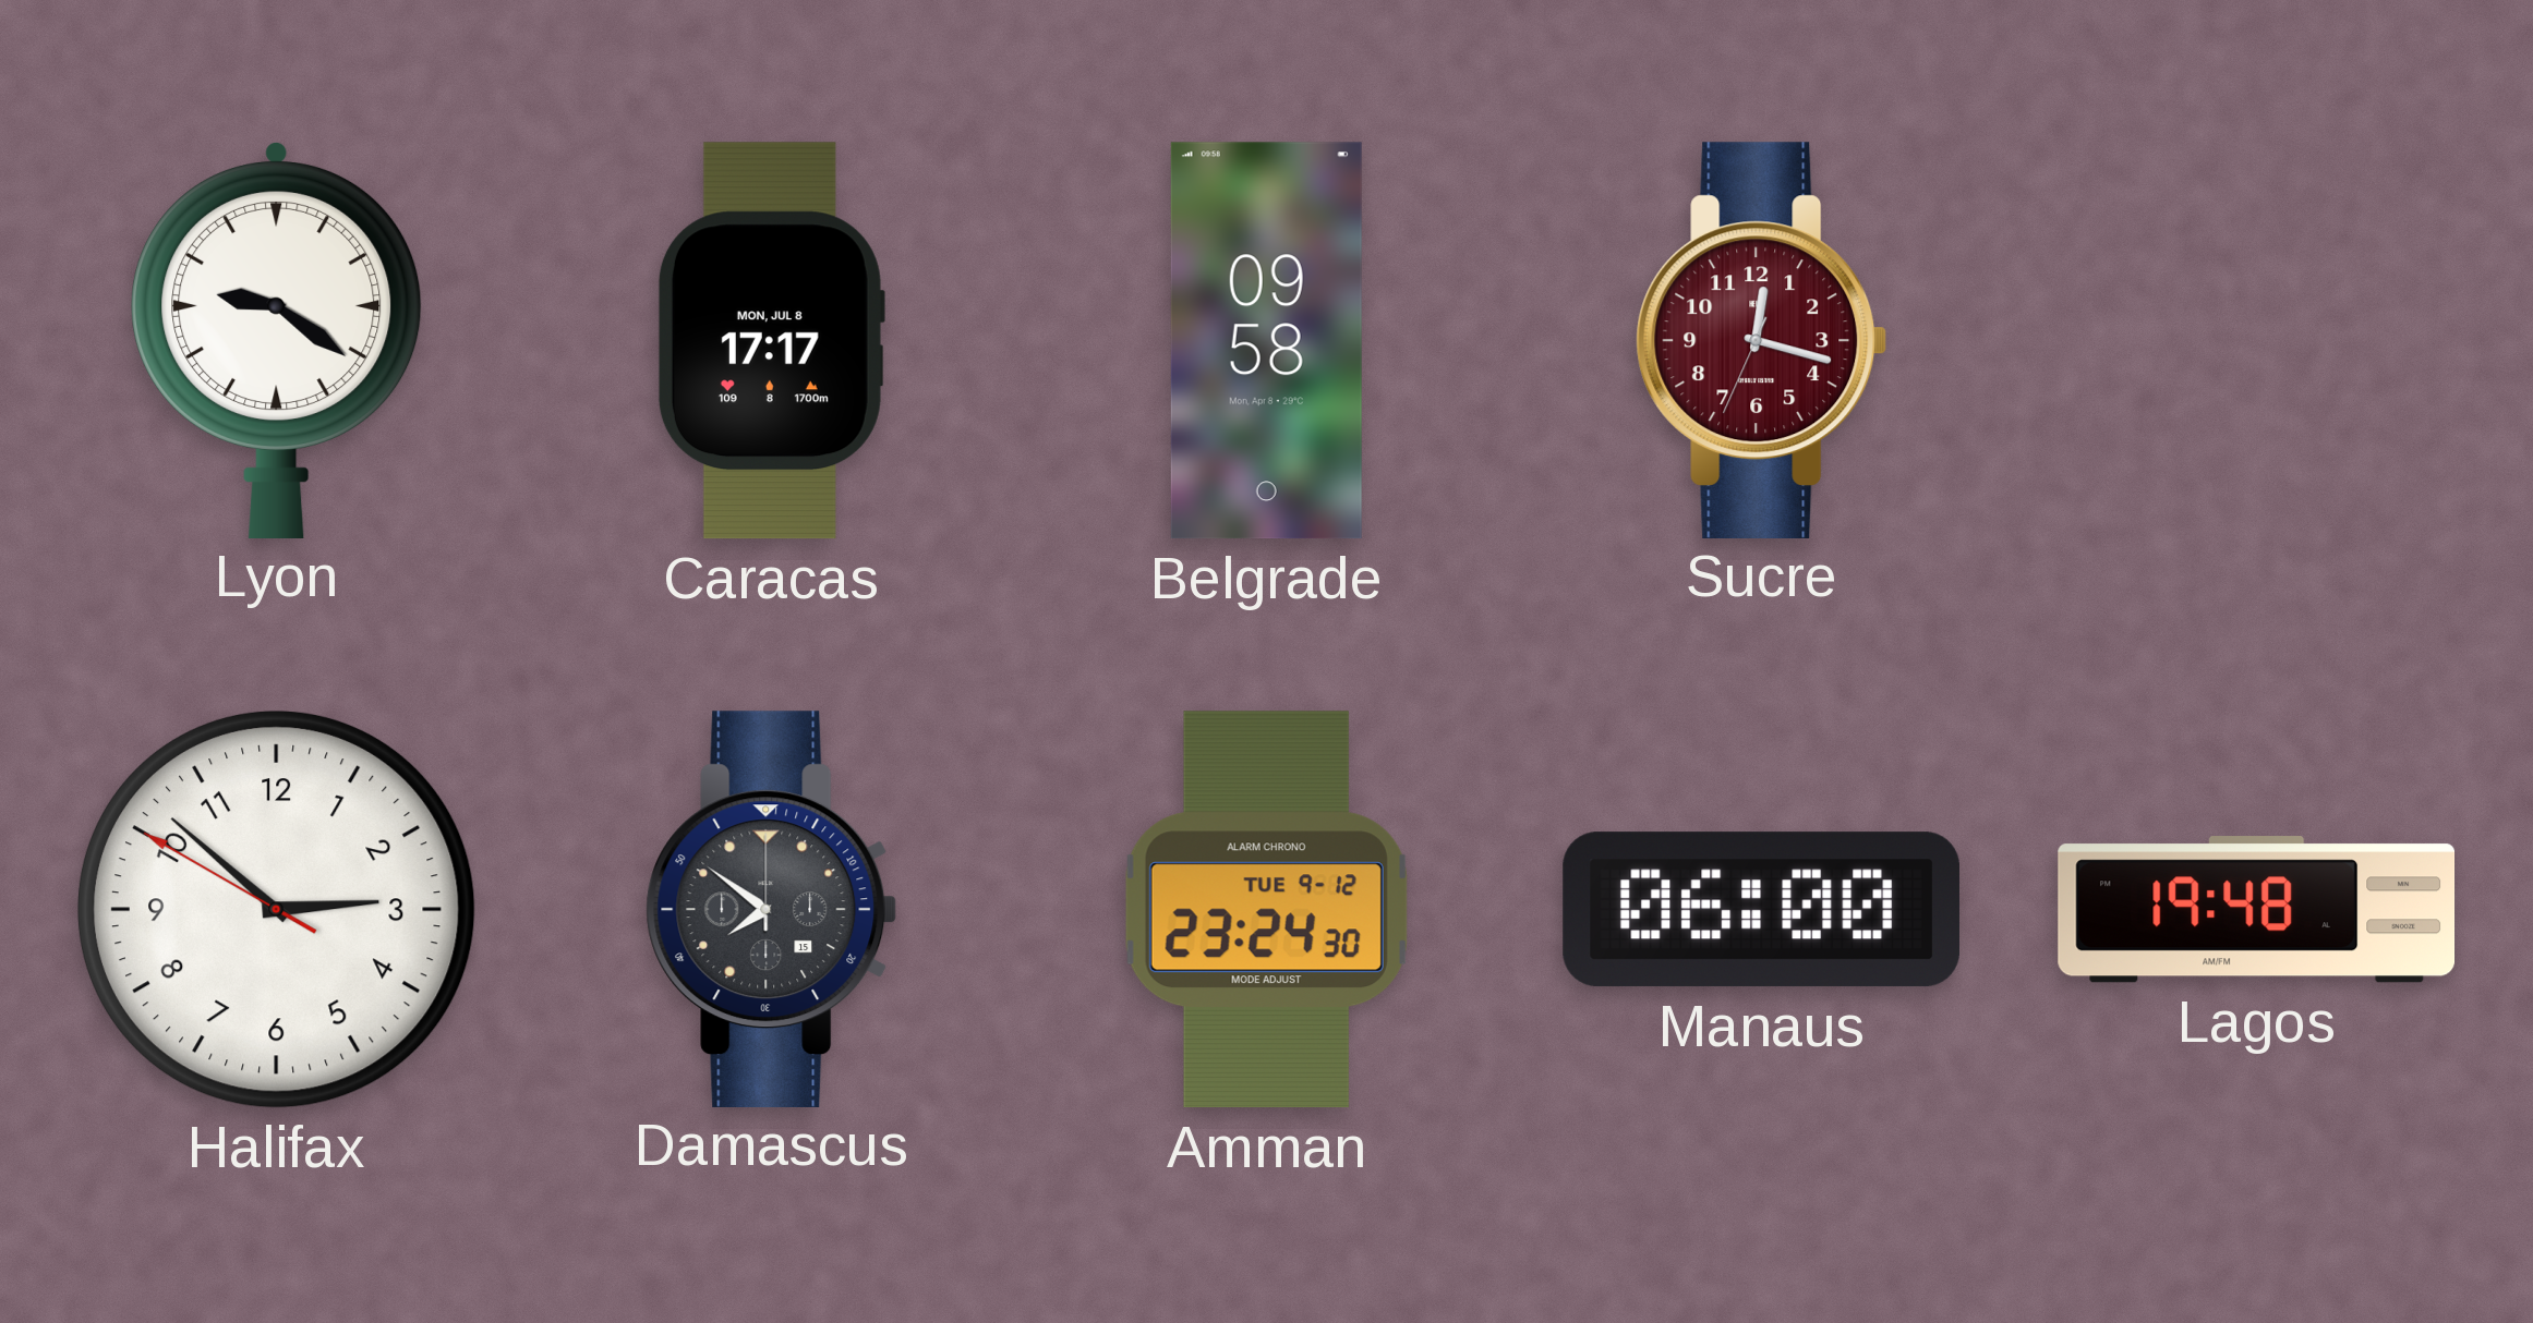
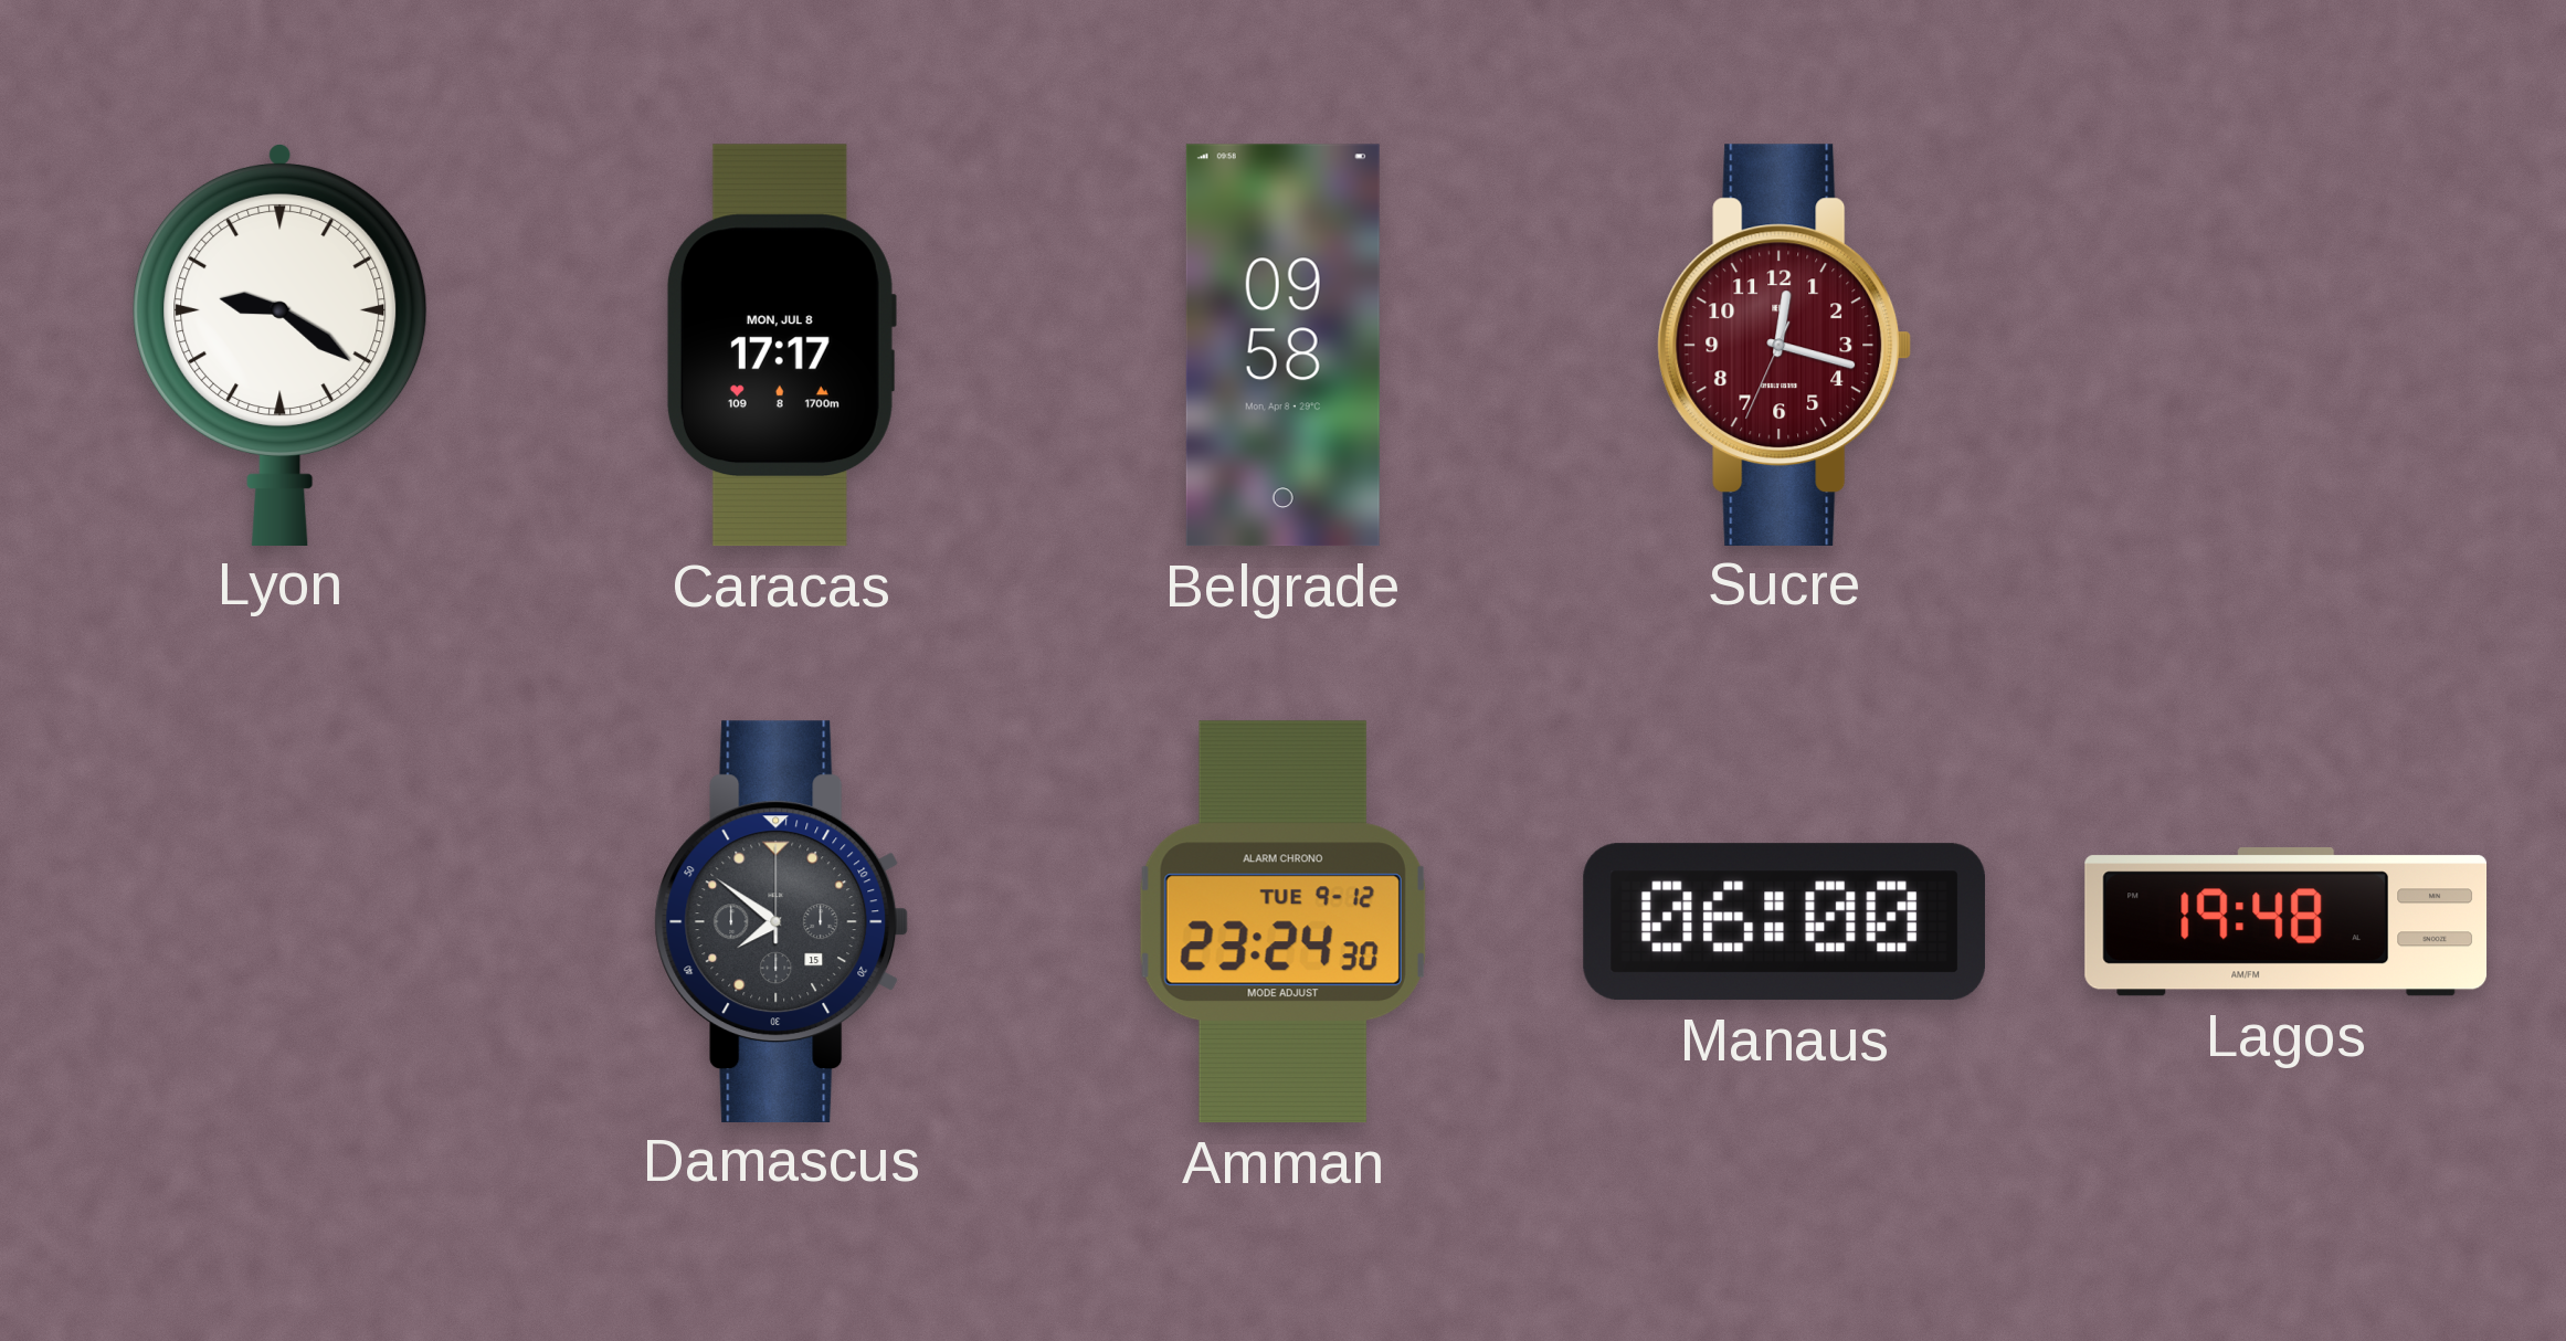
Halifax: 2:51 -> none
